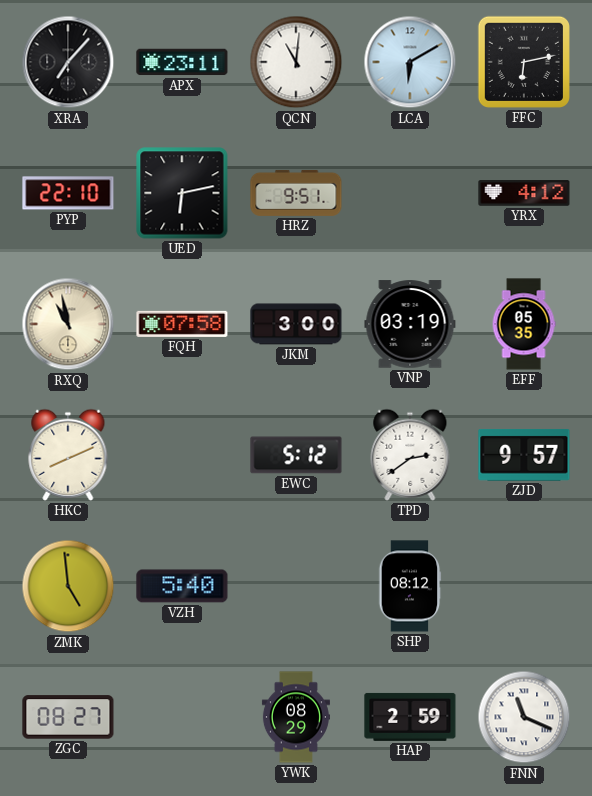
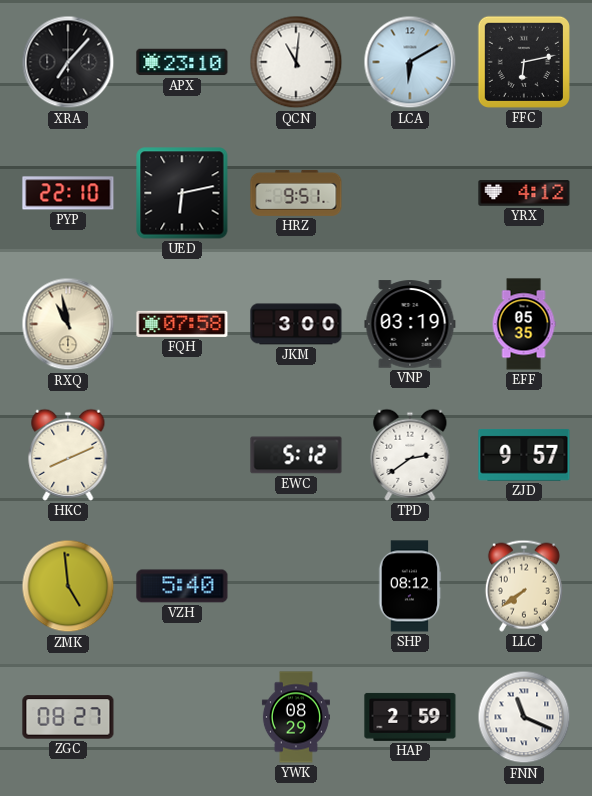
APX: 23:11 -> 23:10
LLC: none -> 7:39
